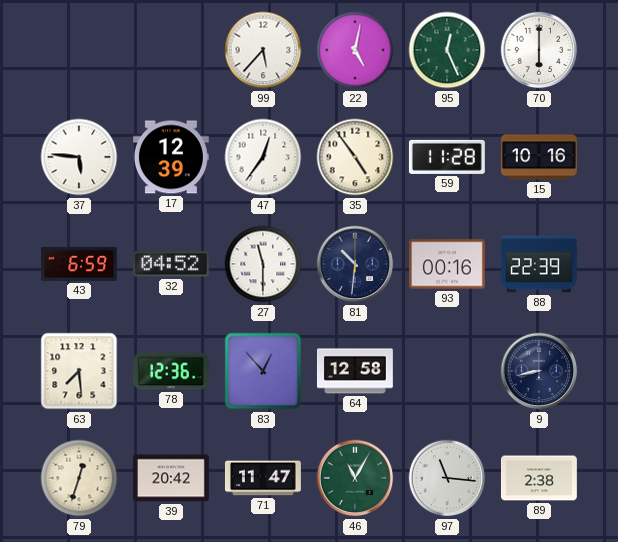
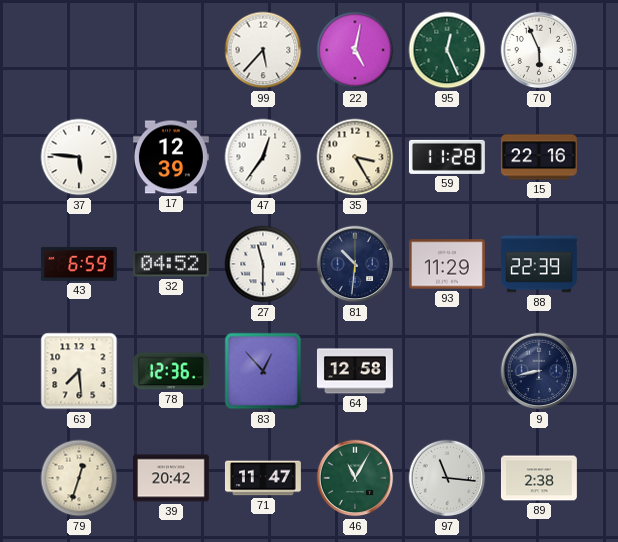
70: 6:00 -> 5:56
35: 4:54 -> 3:25
15: 10:16 -> 22:16
93: 00:16 -> 11:29
